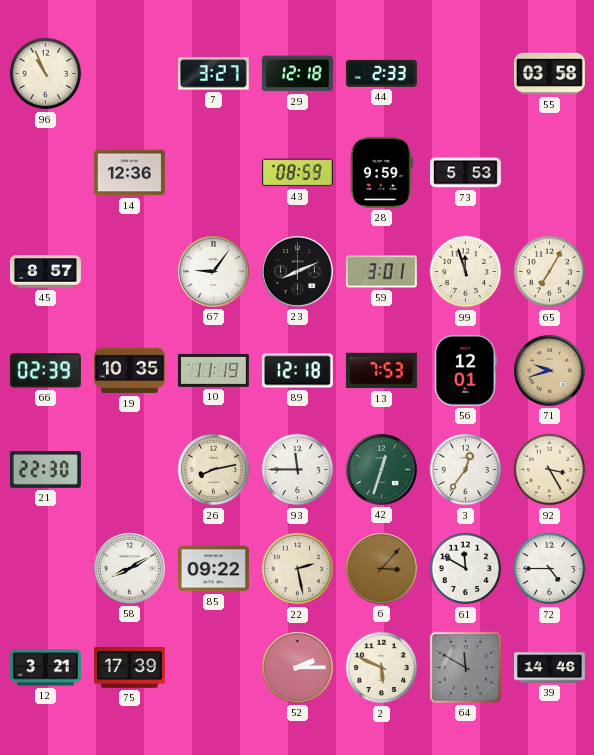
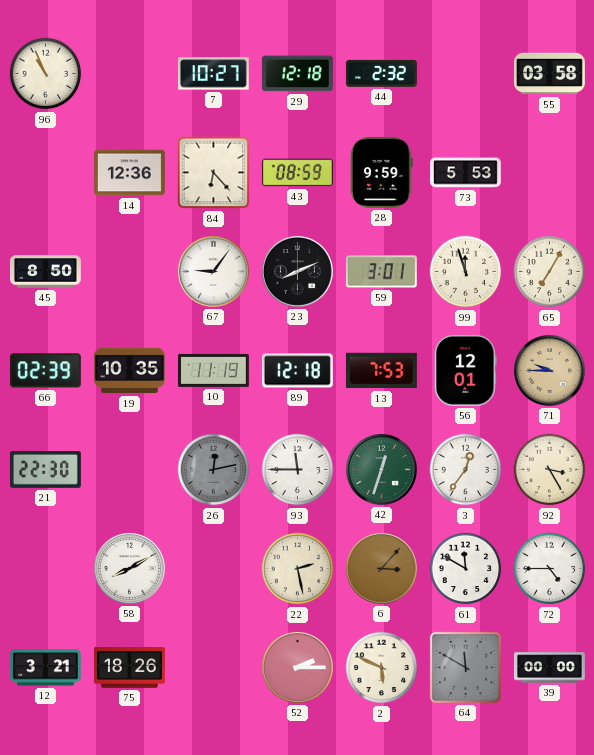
7: 3:27 -> 10:27
44: 2:33 -> 2:32
84: none -> 6:23
45: 8:57 -> 8:50
71: 9:42 -> 9:45
26: 8:13 -> 12:13
26 dial: cream -> grey
85: 09:22 -> none
75: 17:39 -> 18:26
39: 14:46 -> 00:00
